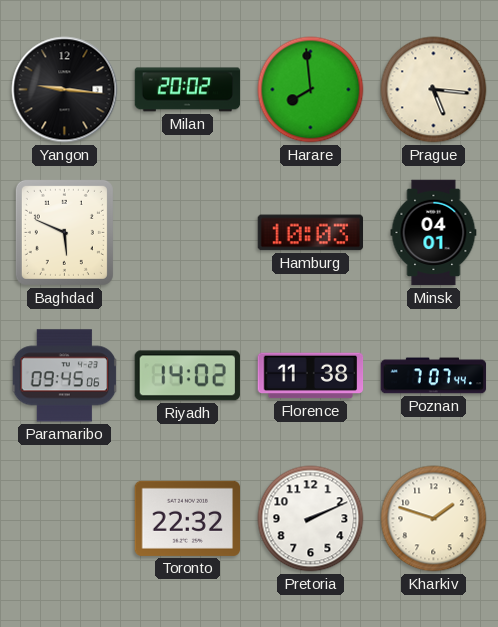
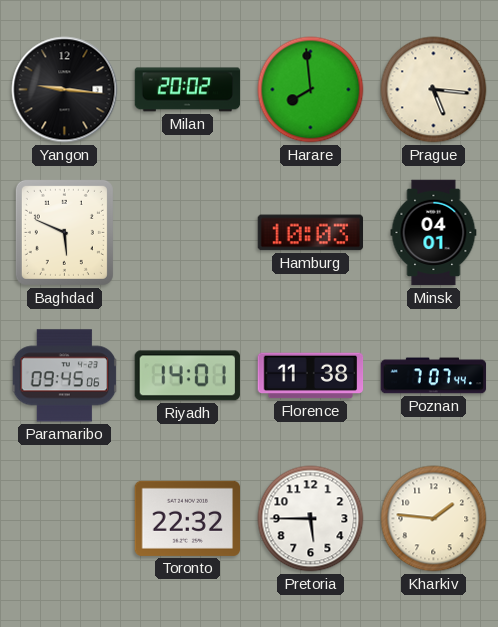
Riyadh: 14:02 -> 14:01
Pretoria: 2:11 -> 5:45
Kharkiv: 1:48 -> 1:46
